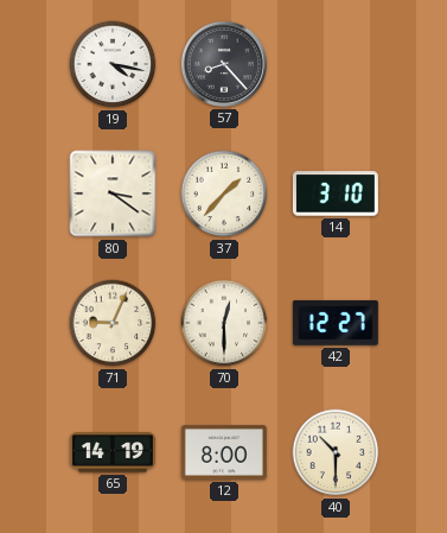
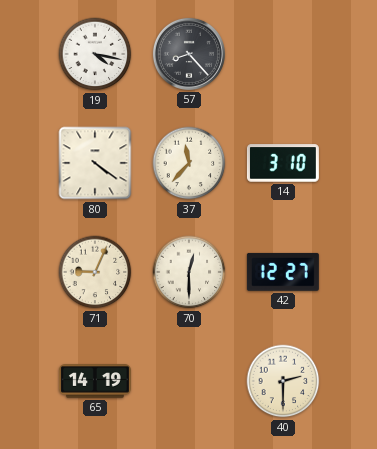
80: 3:21 -> 4:21
37: 1:37 -> 11:37
12: 8:00 -> none
40: 10:30 -> 2:30
